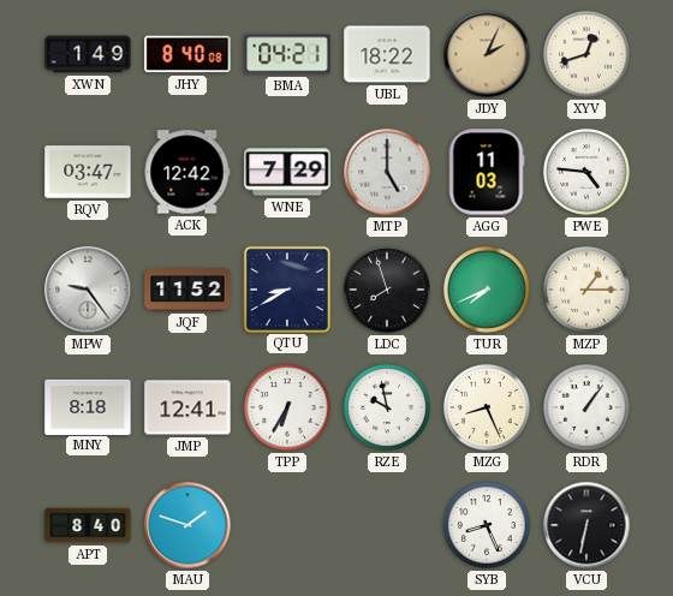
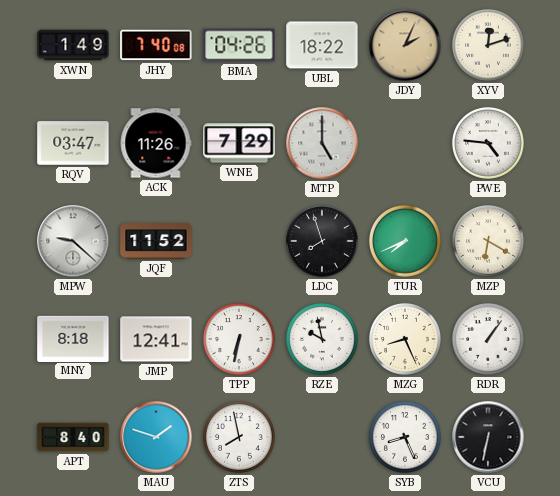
JHY: 8:40 -> 7:40
BMA: 04:21 -> 04:26
XYV: 12:42 -> 12:12
ACK: 12:42 -> 11:26
AGG: 11:03 -> none
MPW: 9:24 -> 9:22
QTU: 8:40 -> none
MZP: 1:15 -> 6:20
TPP: 6:35 -> 6:32
ZTS: none -> 7:58
